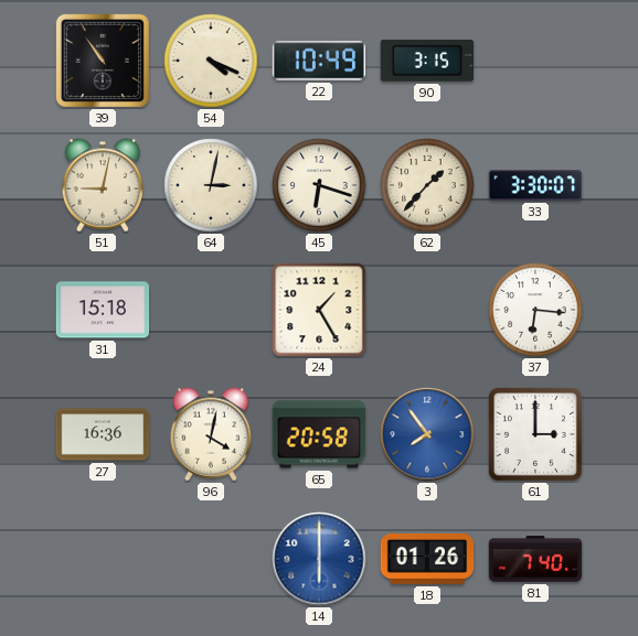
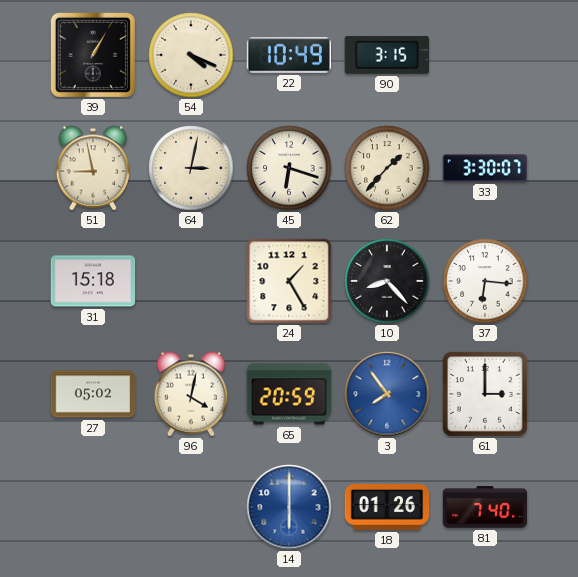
39: 10:54 -> 1:05
51: 9:02 -> 8:58
10: none -> 8:23
27: 16:36 -> 05:02
65: 20:58 -> 20:59
